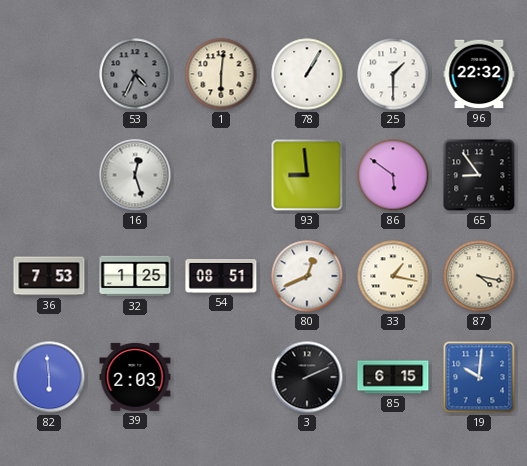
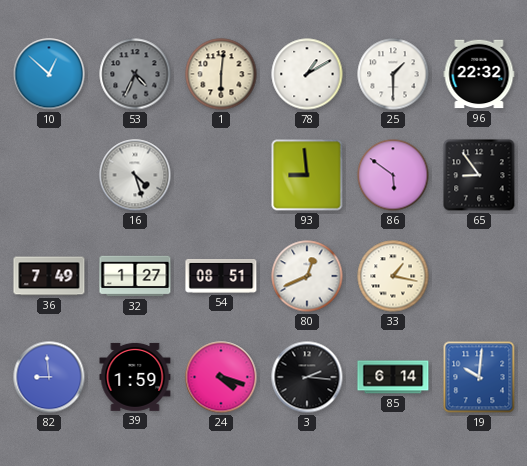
10: none -> 12:52
78: 1:05 -> 1:10
16: 12:27 -> 4:27
36: 7:53 -> 7:49
32: 1:25 -> 1:27
87: 4:17 -> none
82: 5:59 -> 8:59
39: 2:03 -> 1:59
24: none -> 4:18
3: 2:11 -> 2:16
85: 6:15 -> 6:14
